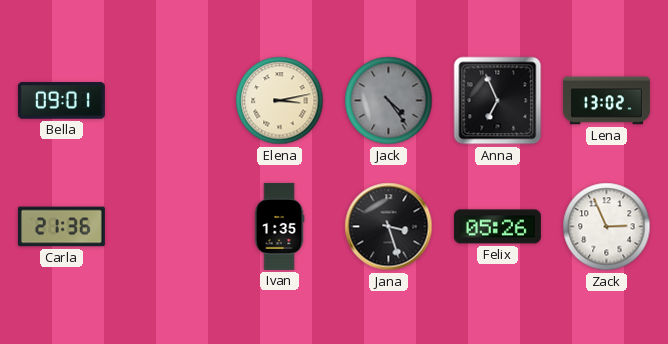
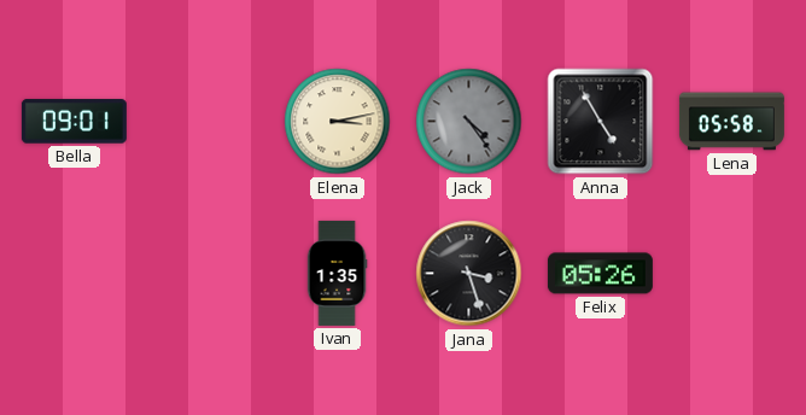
Anna: 6:56 -> 4:55
Lena: 13:02 -> 05:58
Carla: 21:36 -> none
Zack: 2:56 -> none
